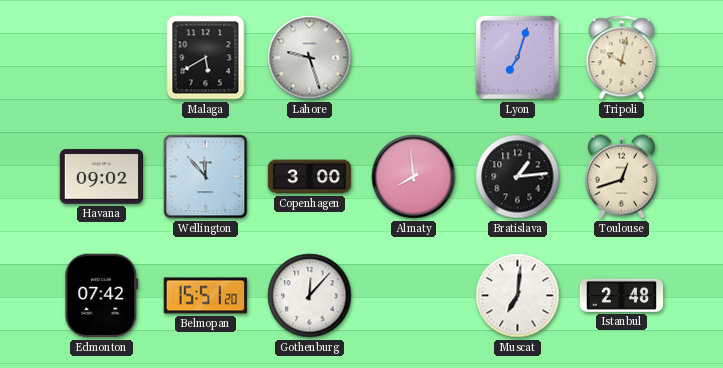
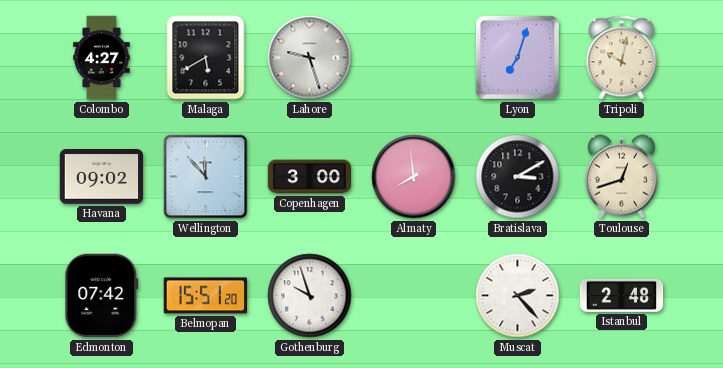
Colombo: none -> 4:27
Bratislava: 1:14 -> 3:10
Gothenburg: 12:07 -> 9:57
Muscat: 7:01 -> 2:23
